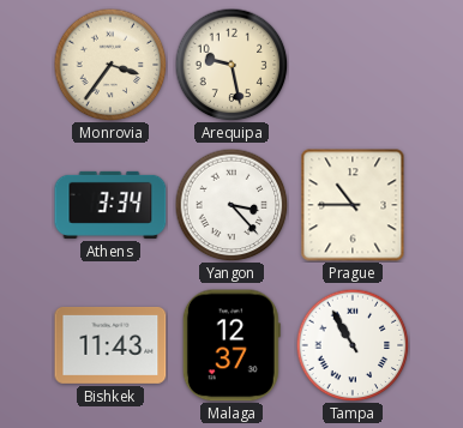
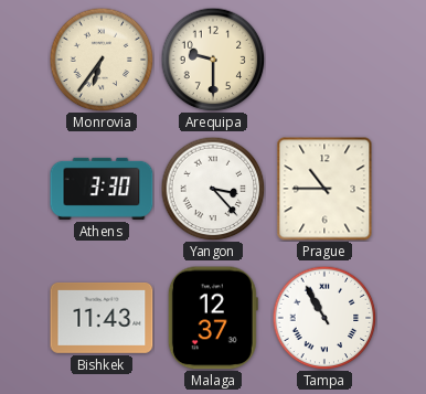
Monrovia: 3:36 -> 6:36
Arequipa: 9:28 -> 9:30
Athens: 3:34 -> 3:30
